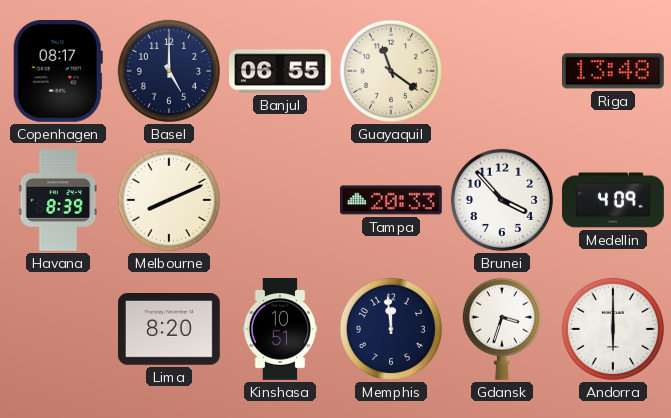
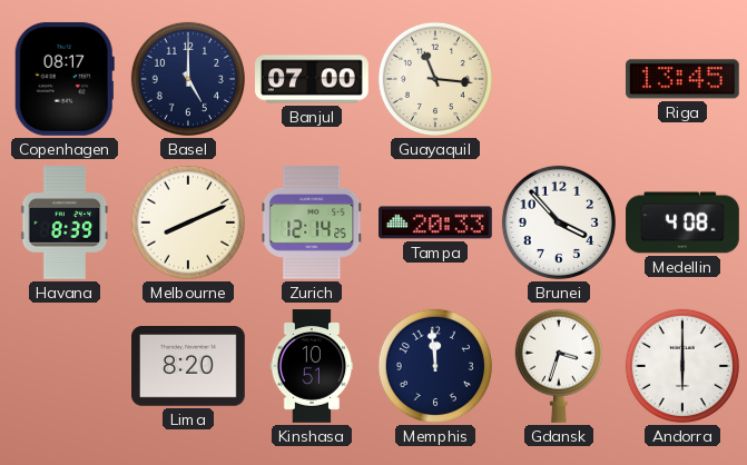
Banjul: 06:55 -> 07:00
Guayaquil: 11:21 -> 11:16
Riga: 13:48 -> 13:45
Zurich: none -> 12:14
Medellin: 4:09 -> 4:08
